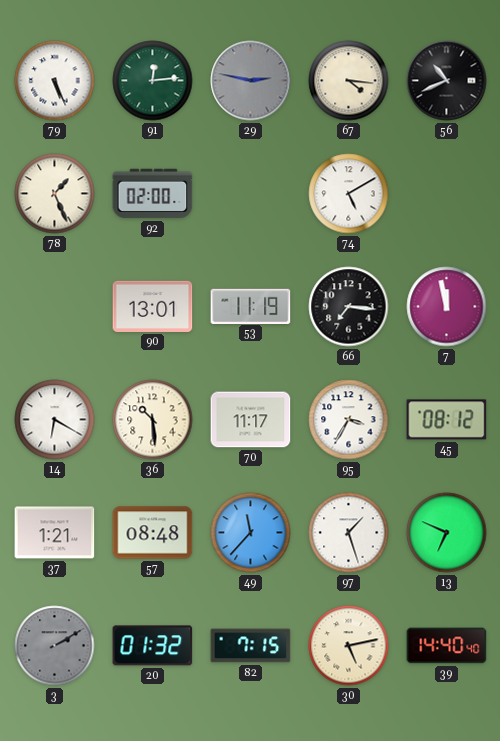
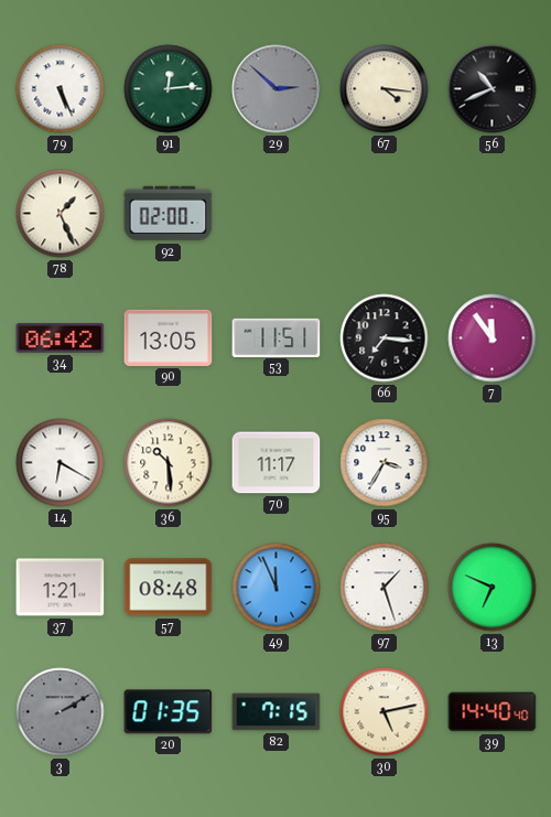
29: 2:47 -> 2:52
74: 5:10 -> none
34: none -> 06:42
90: 13:01 -> 13:05
53: 11:19 -> 11:51
7: 11:58 -> 11:54
45: 08:12 -> none
49: 11:37 -> 11:56
20: 01:32 -> 01:35
